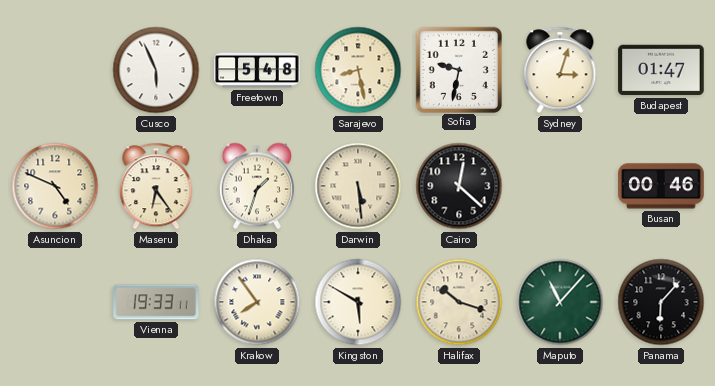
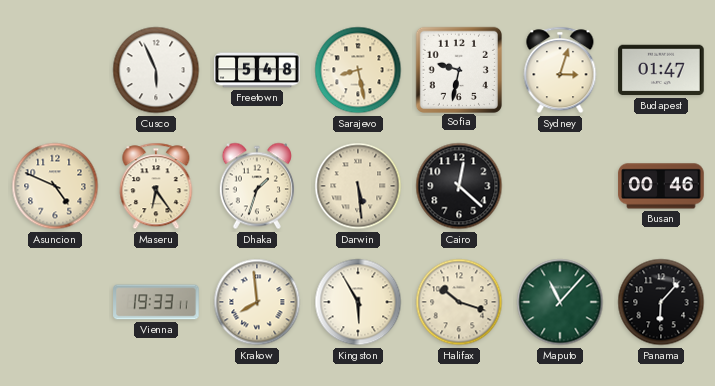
Krakow: 7:54 -> 7:59
Kingston: 5:50 -> 5:55
